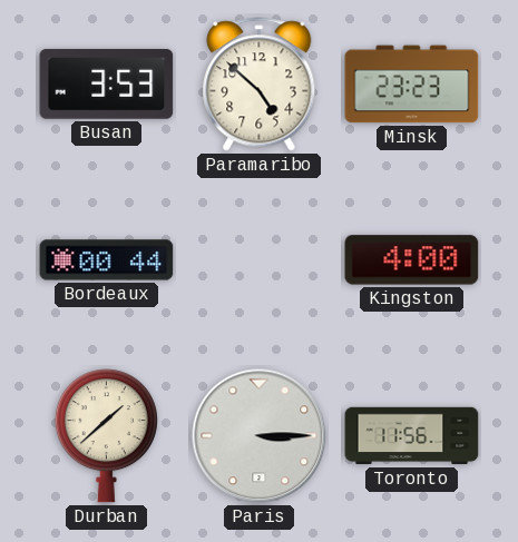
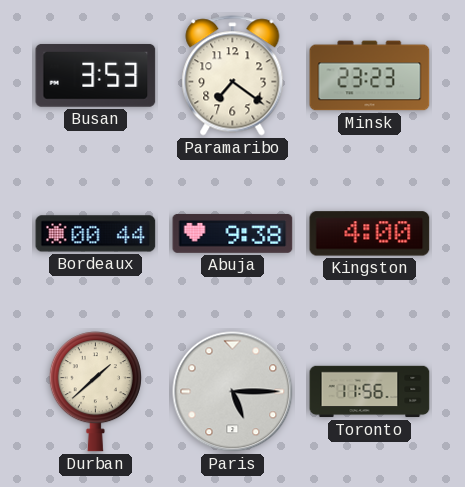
Paramaribo: 4:52 -> 7:21
Abuja: none -> 9:38
Paris: 3:15 -> 5:15
